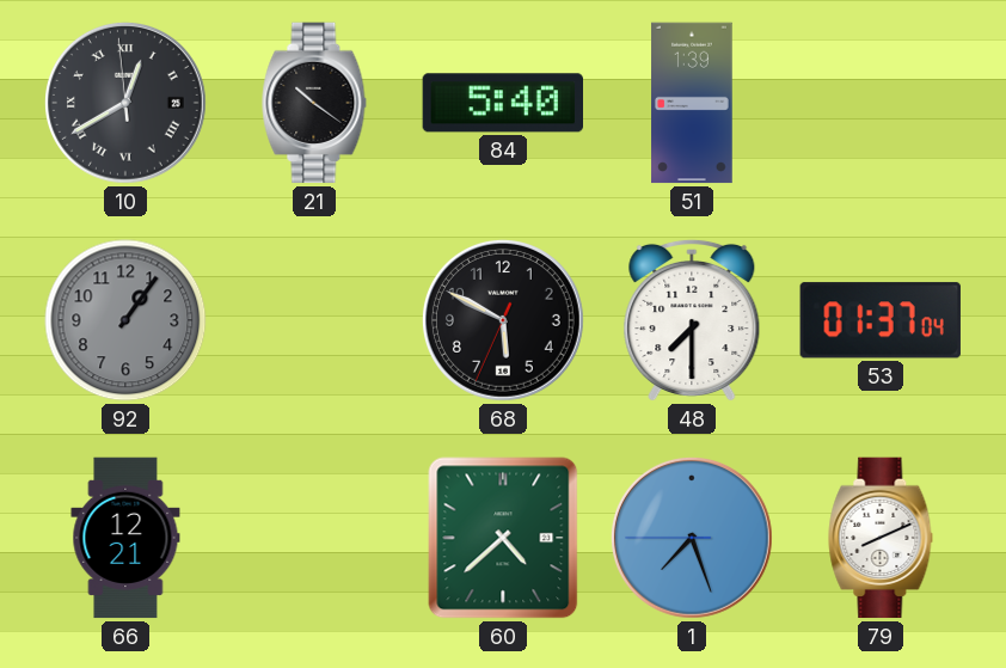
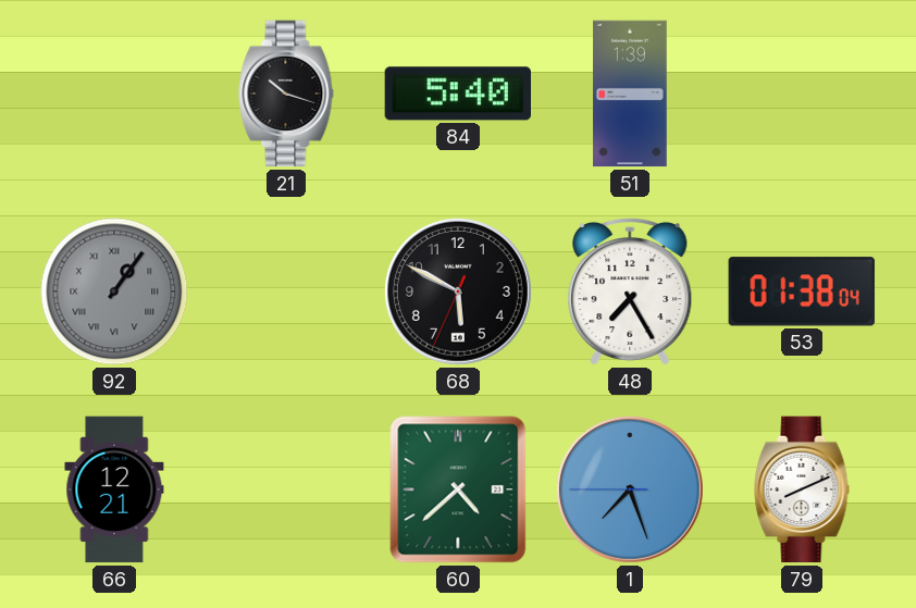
10: 12:39 -> none
21: 10:21 -> 10:18
92 numerals: Arabic -> Roman
48: 7:30 -> 7:25
53: 01:37 -> 01:38
